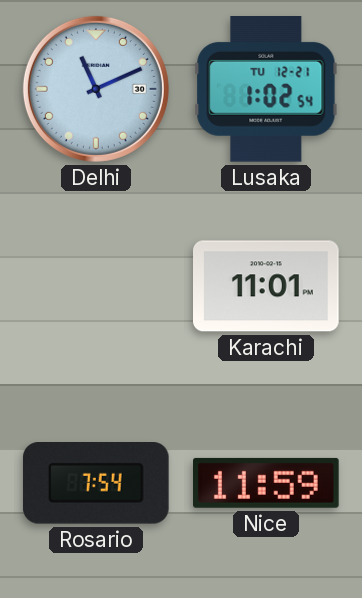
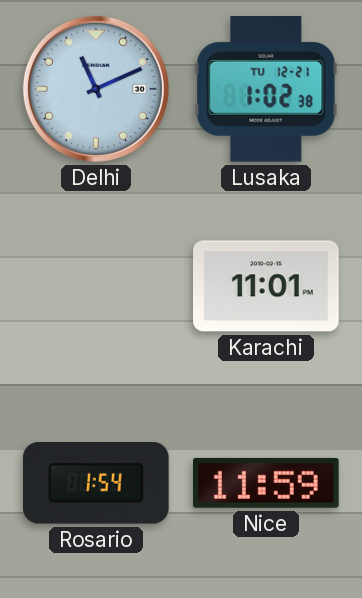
Lusaka: 1:02:54 -> 1:02:38
Rosario: 7:54 -> 1:54
